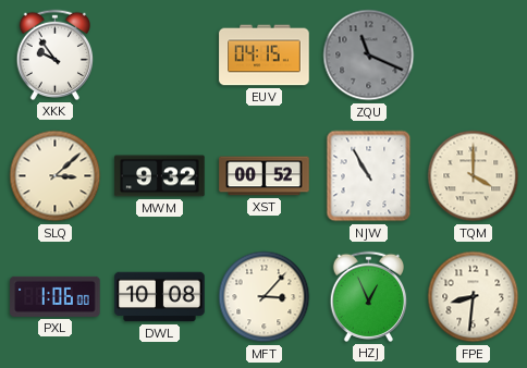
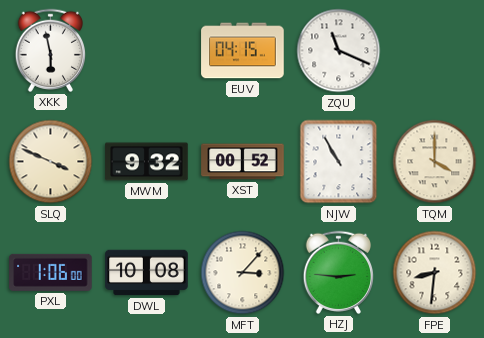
XKK: 9:54 -> 5:58
ZQU dial: grey -> white
SLQ: 3:08 -> 3:49
HZJ: 12:56 -> 2:46
